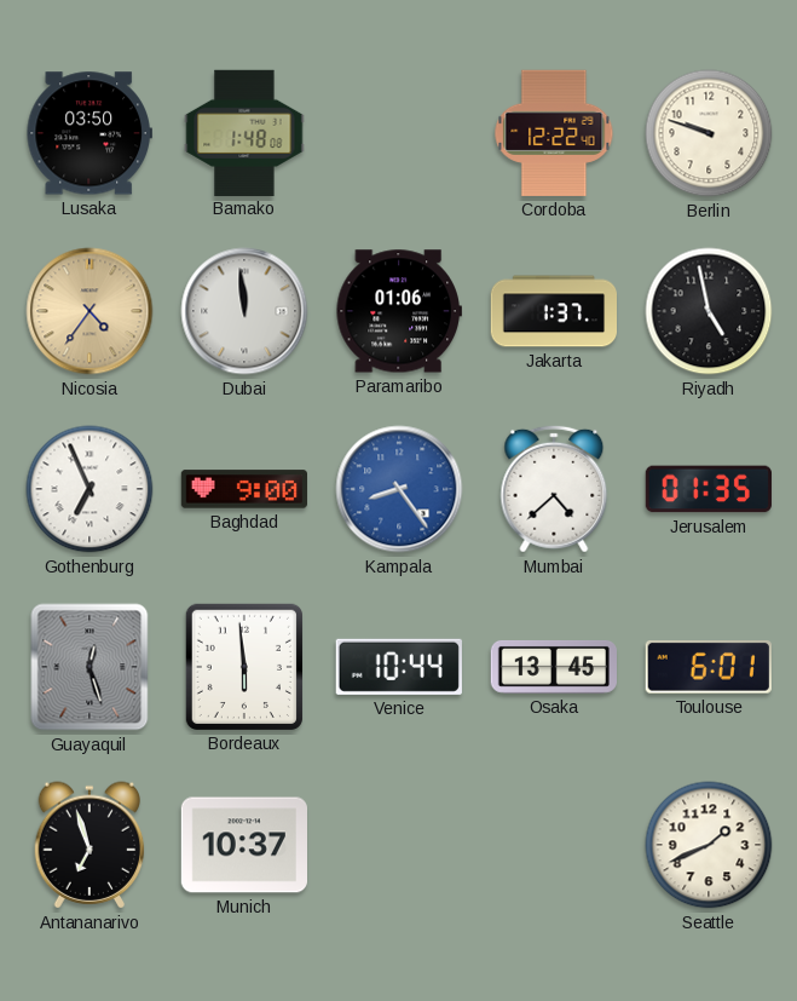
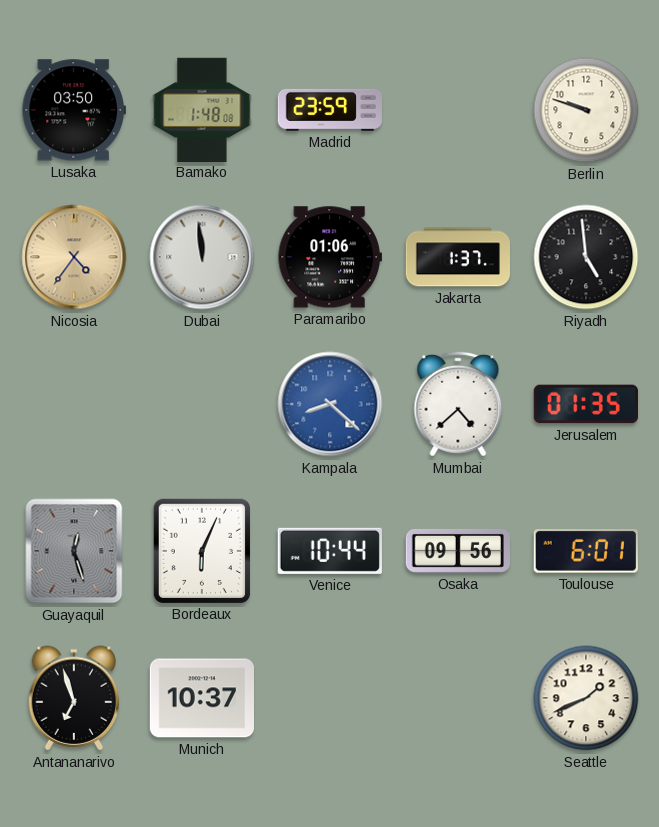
Madrid: none -> 23:59
Cordoba: 12:22 -> none
Riyadh: 4:58 -> 4:59
Gothenburg: 6:56 -> none
Baghdad: 9:00 -> none
Kampala: 8:24 -> 8:22
Bordeaux: 5:59 -> 6:04
Osaka: 13:45 -> 09:56
